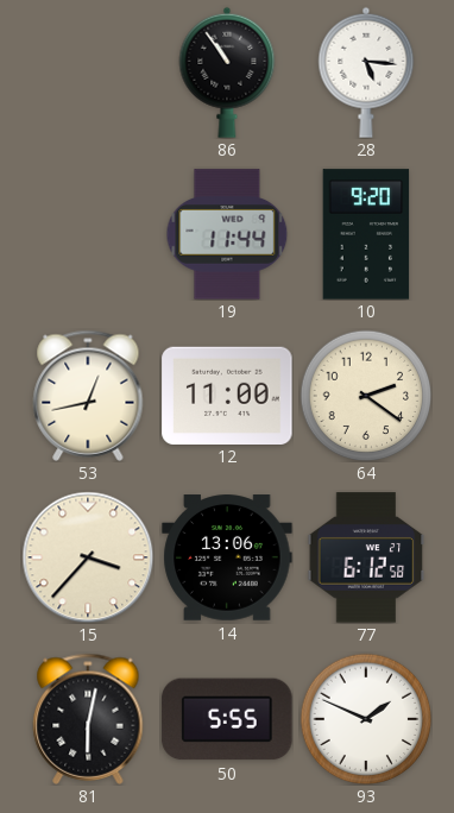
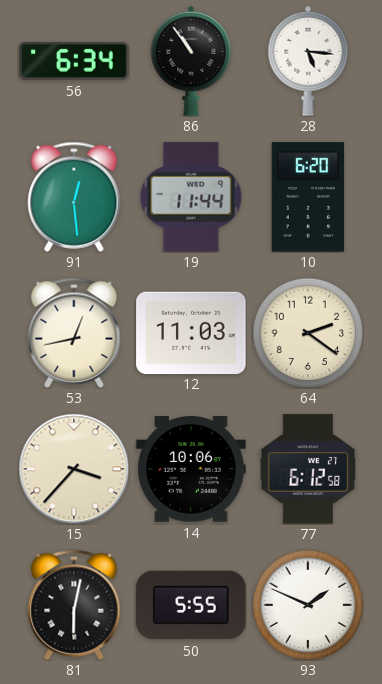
56: none -> 6:34
91: none -> 12:29
10: 9:20 -> 6:20
12: 11:00 -> 11:03
14: 13:06 -> 10:06
